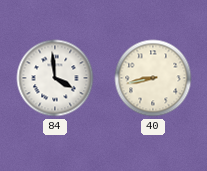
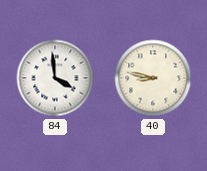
40: 8:43 -> 8:47
